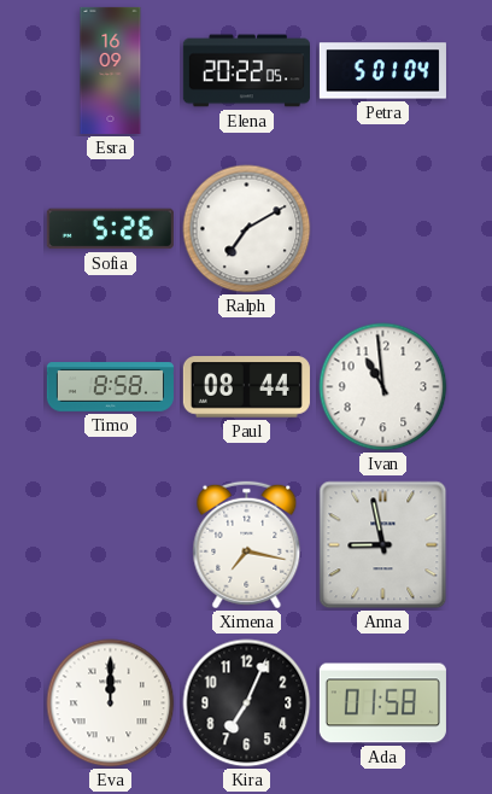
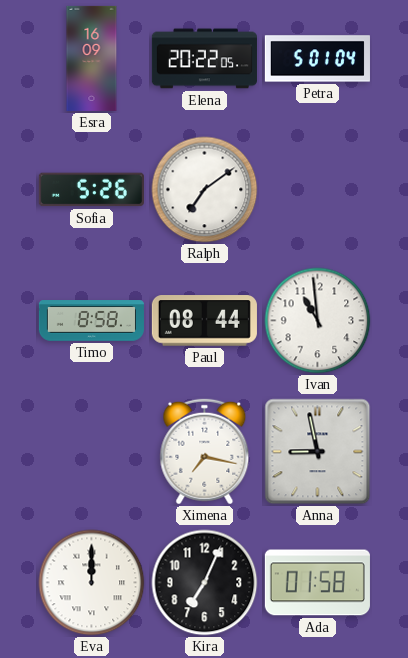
Ralph: 7:10 -> 7:09
